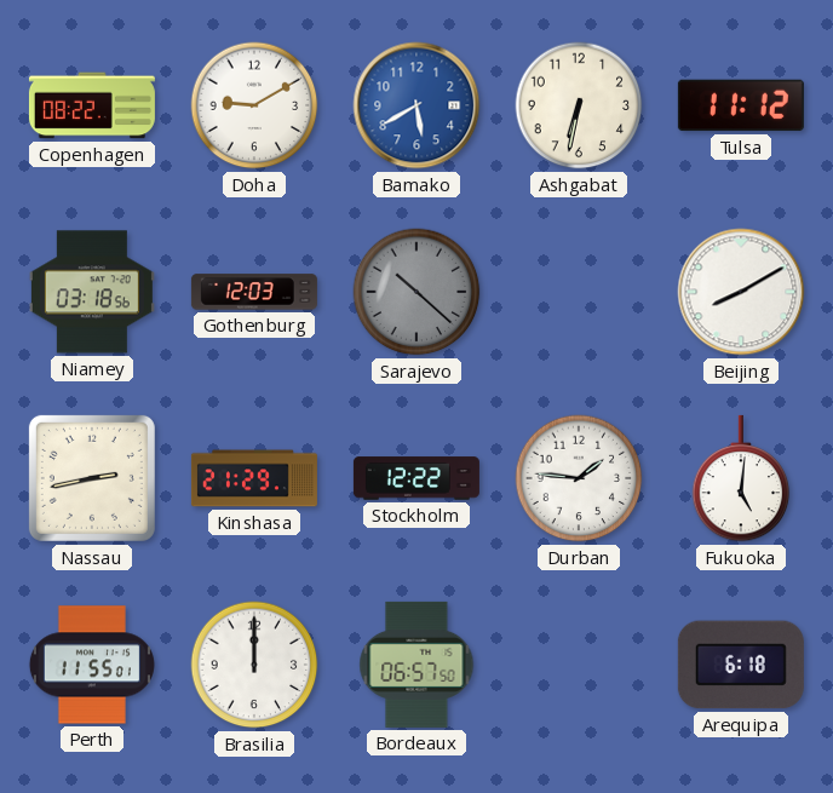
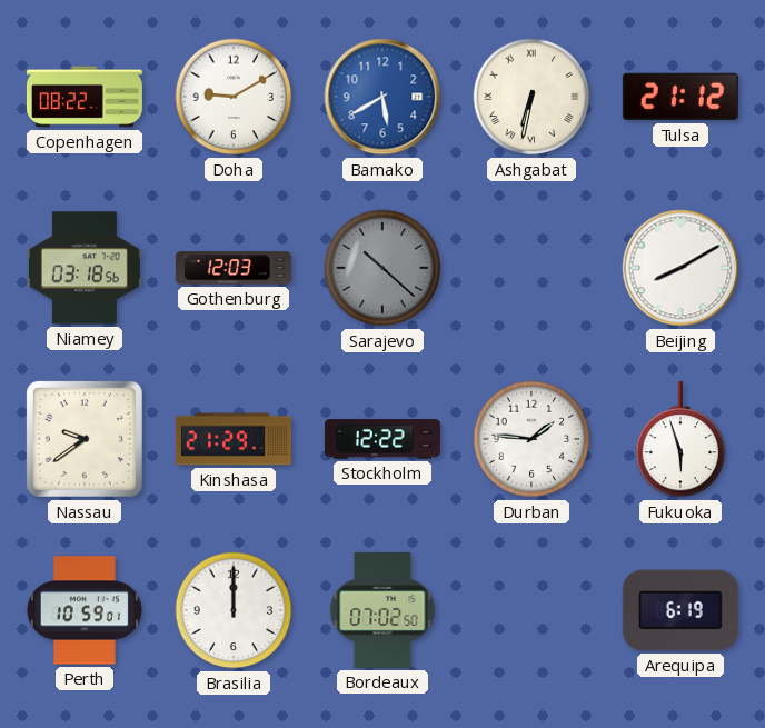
Ashgabat numerals: Arabic -> Roman
Tulsa: 11:12 -> 21:12
Nassau: 2:43 -> 9:39
Fukuoka: 5:01 -> 5:57
Perth: 11:55 -> 10:59
Bordeaux: 06:57 -> 07:02
Arequipa: 6:18 -> 6:19
